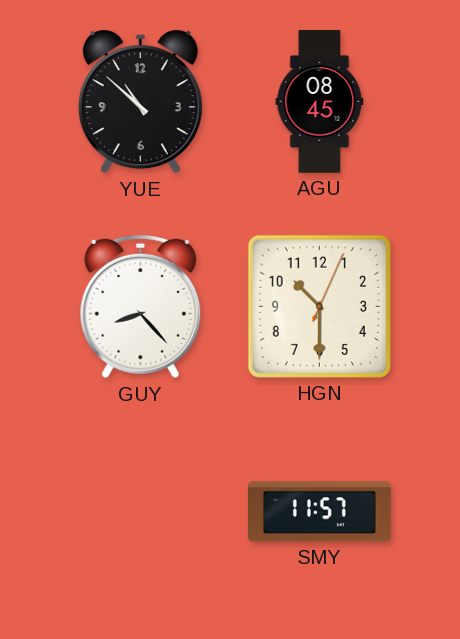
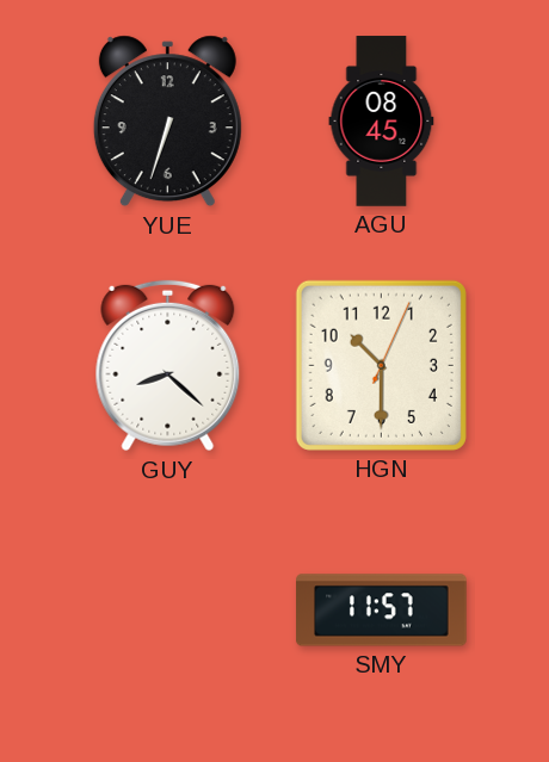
YUE: 10:52 -> 6:33
GUY: 8:23 -> 8:22
